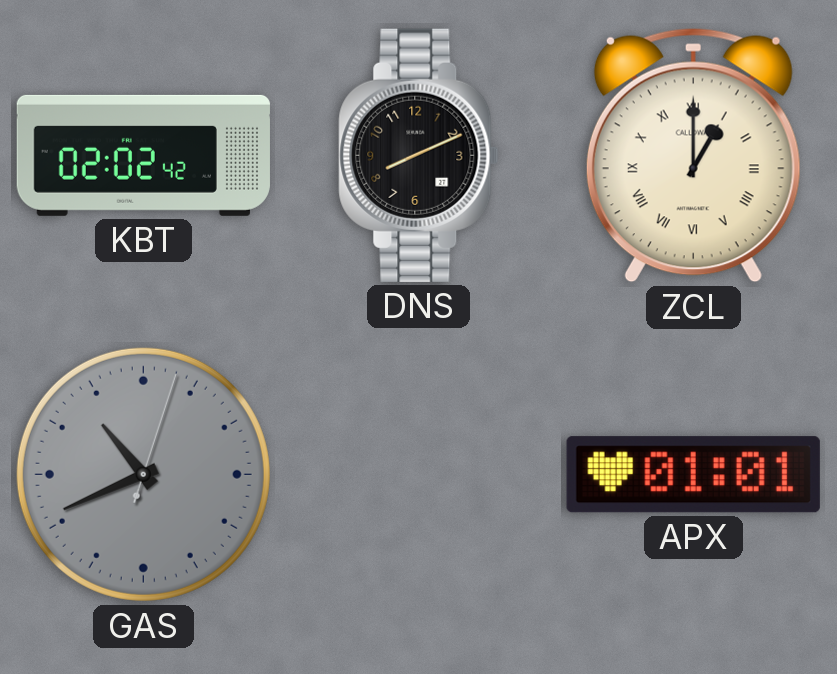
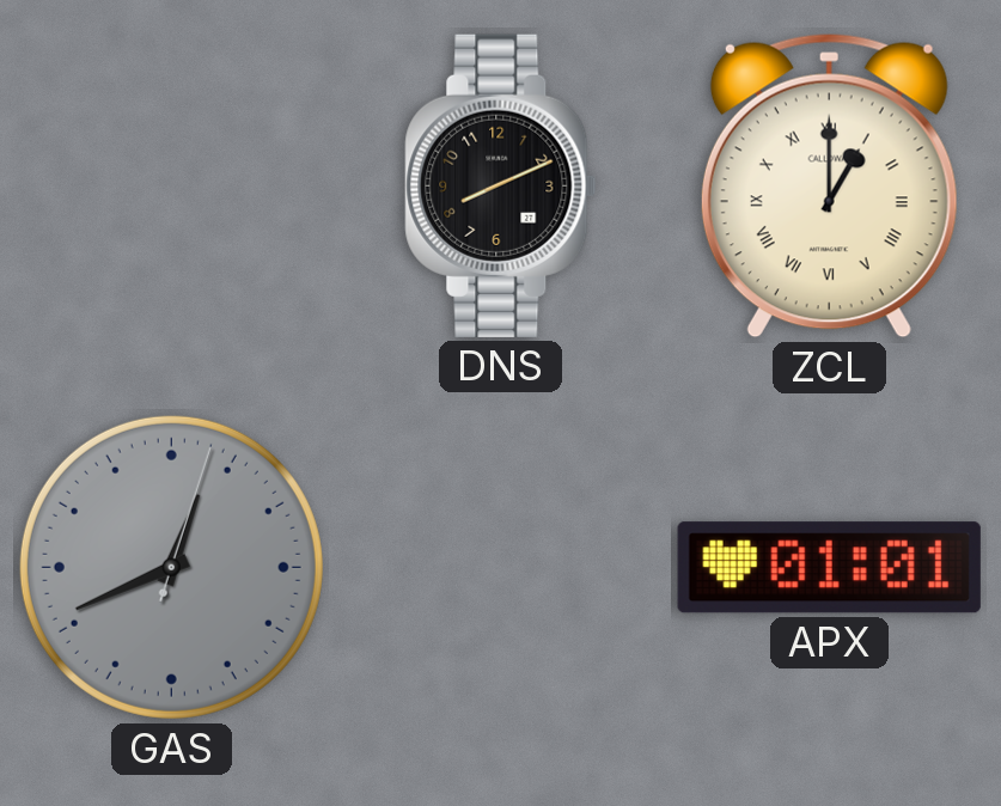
KBT: 02:02 -> none
GAS: 10:41 -> 12:41
